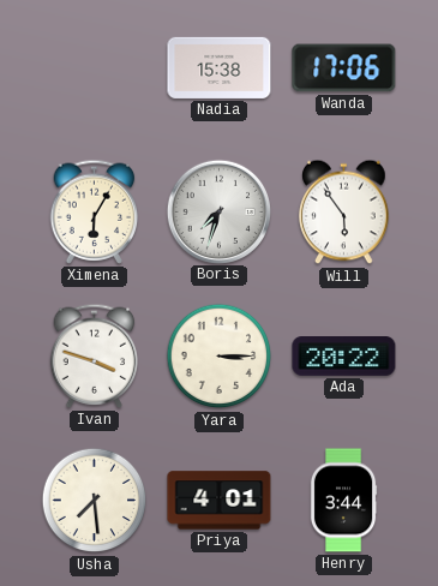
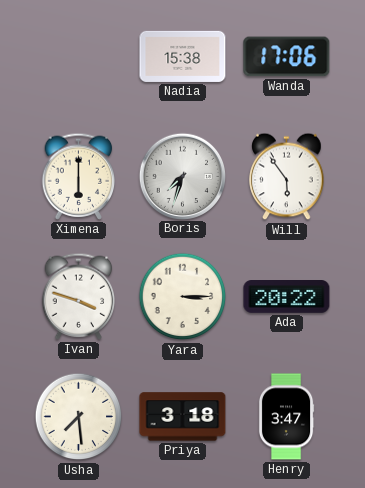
Ximena: 6:05 -> 6:00
Priya: 4:01 -> 3:18
Henry: 3:44 -> 3:47
